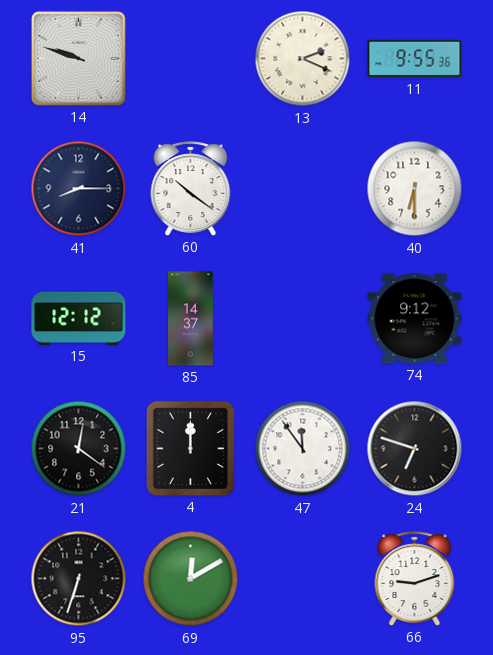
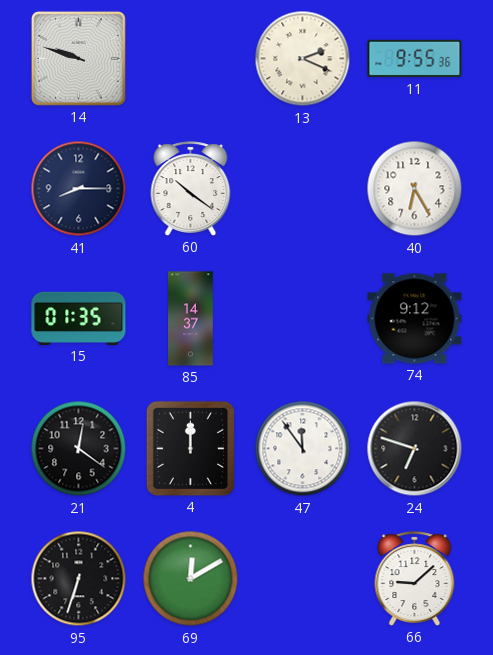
40: 6:30 -> 6:25
15: 12:12 -> 01:35
66: 9:12 -> 9:08
